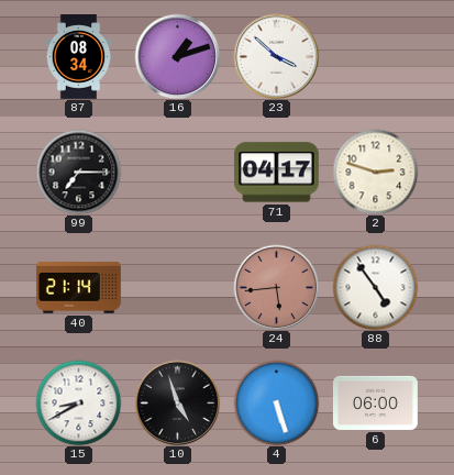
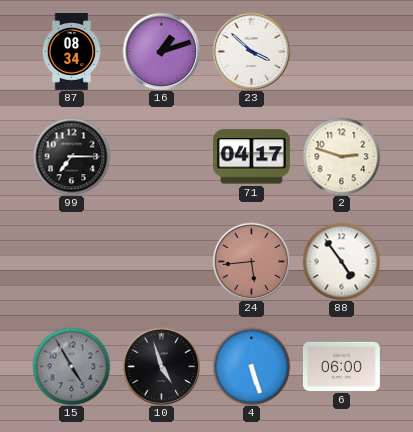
40: 21:14 -> none
15: 8:40 -> 4:55
15 dial: white -> grey
